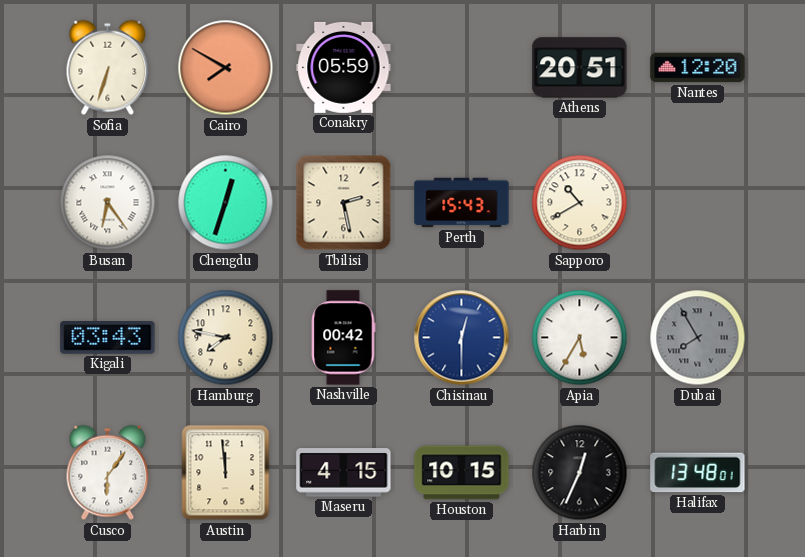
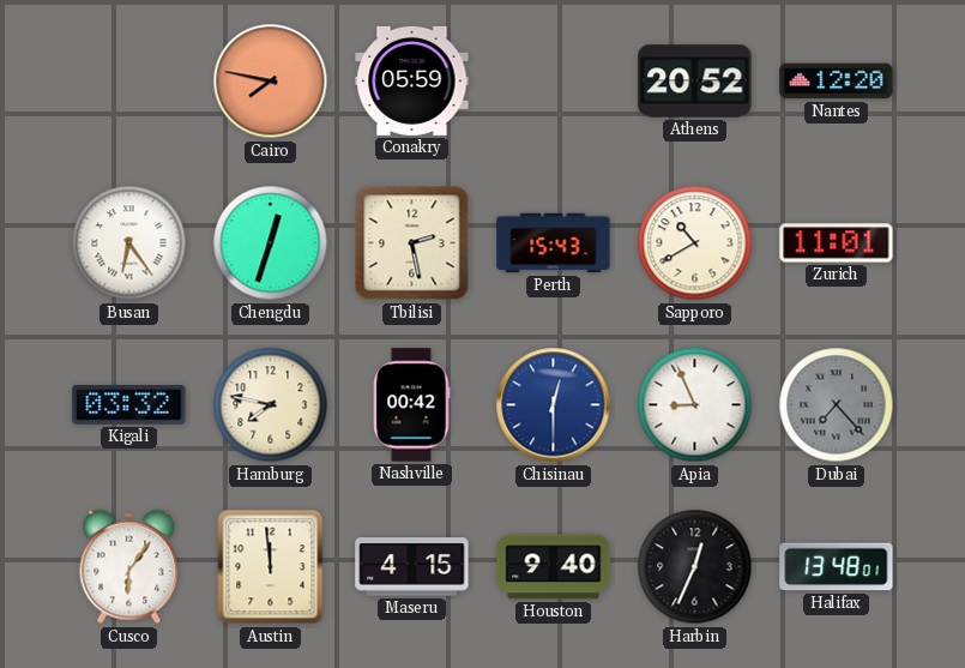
Sofia: 6:33 -> none
Cairo: 7:50 -> 7:47
Athens: 20:51 -> 20:52
Zurich: none -> 11:01
Kigali: 03:43 -> 03:32
Apia: 5:35 -> 8:56
Dubai: 7:55 -> 7:23
Houston: 10:15 -> 9:40
